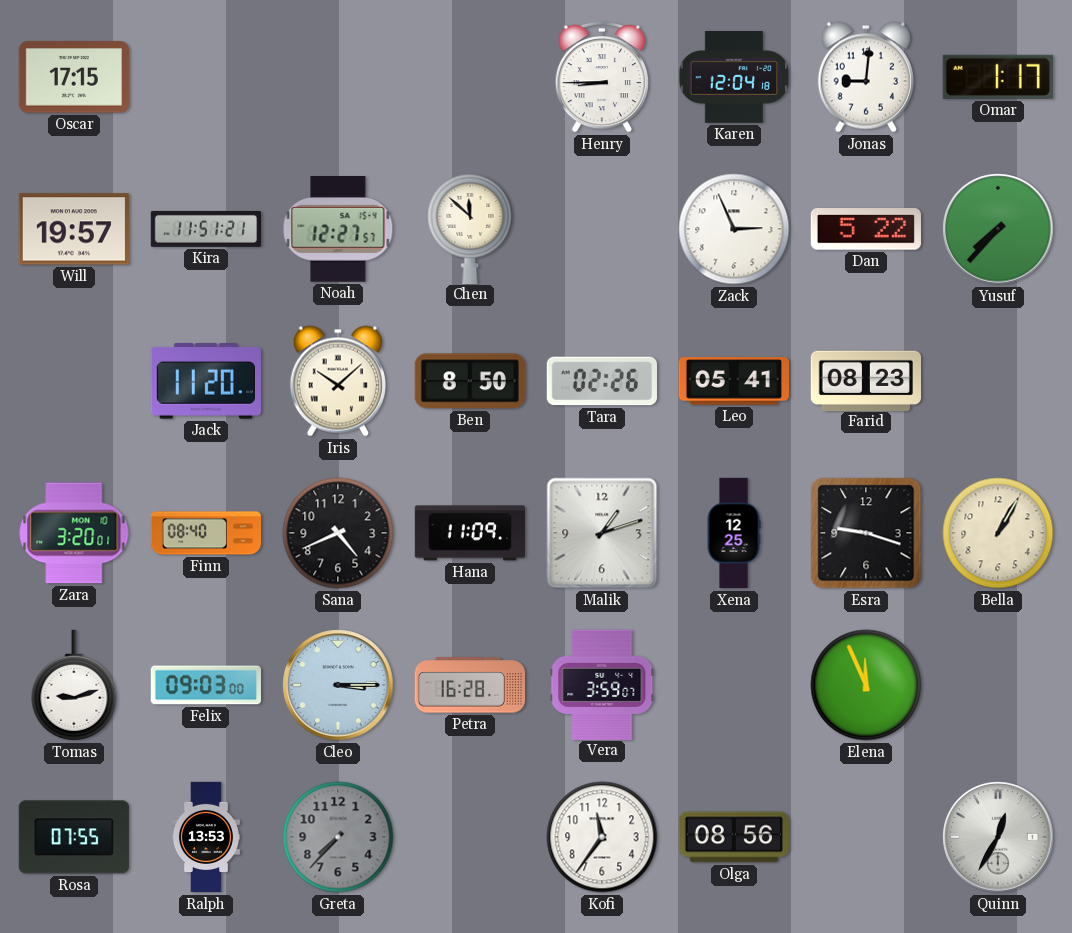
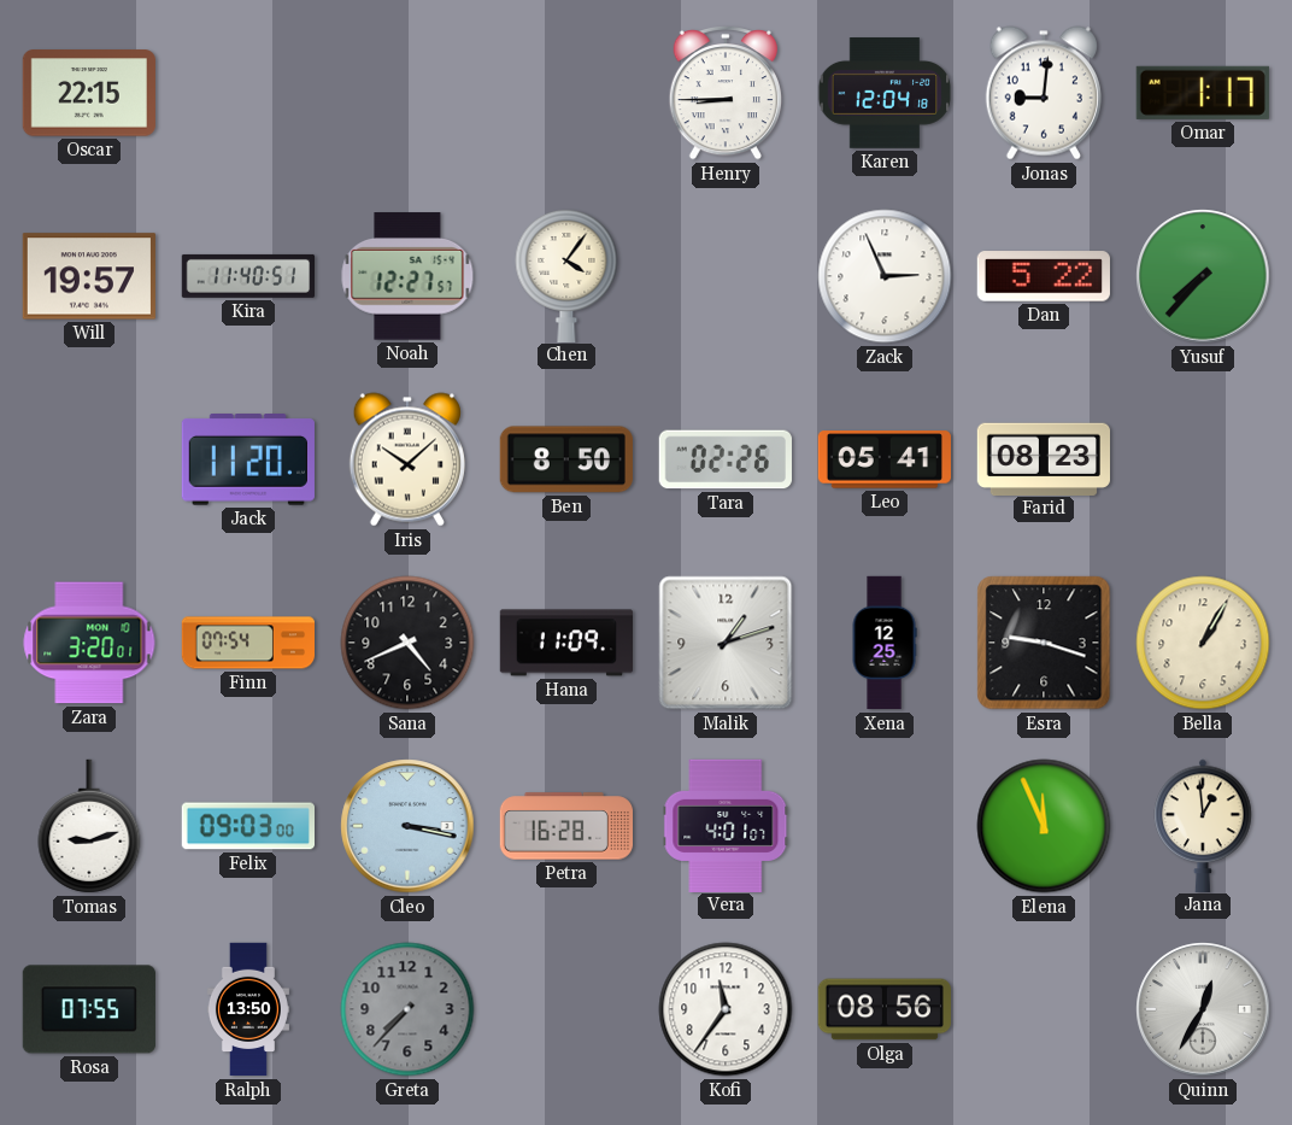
Oscar: 17:15 -> 22:15
Kira: 11:51 -> 11:40
Chen: 11:52 -> 4:06
Finn: 08:40 -> 07:54
Cleo: 3:15 -> 3:17
Vera: 3:59 -> 4:01
Jana: none -> 12:59
Ralph: 13:53 -> 13:50
